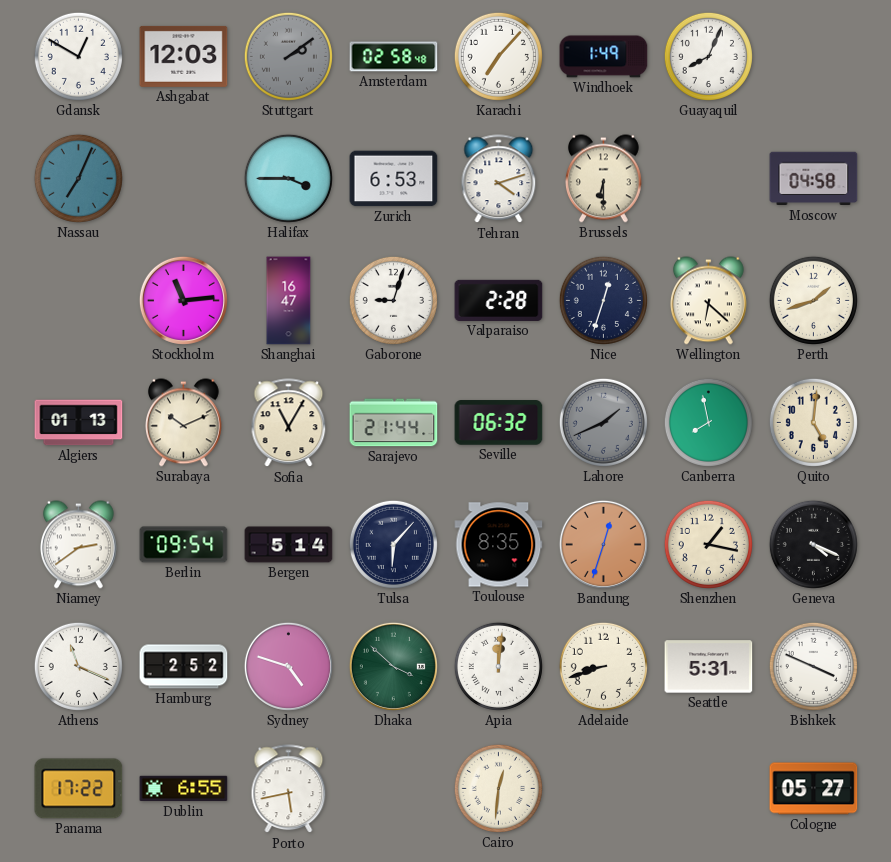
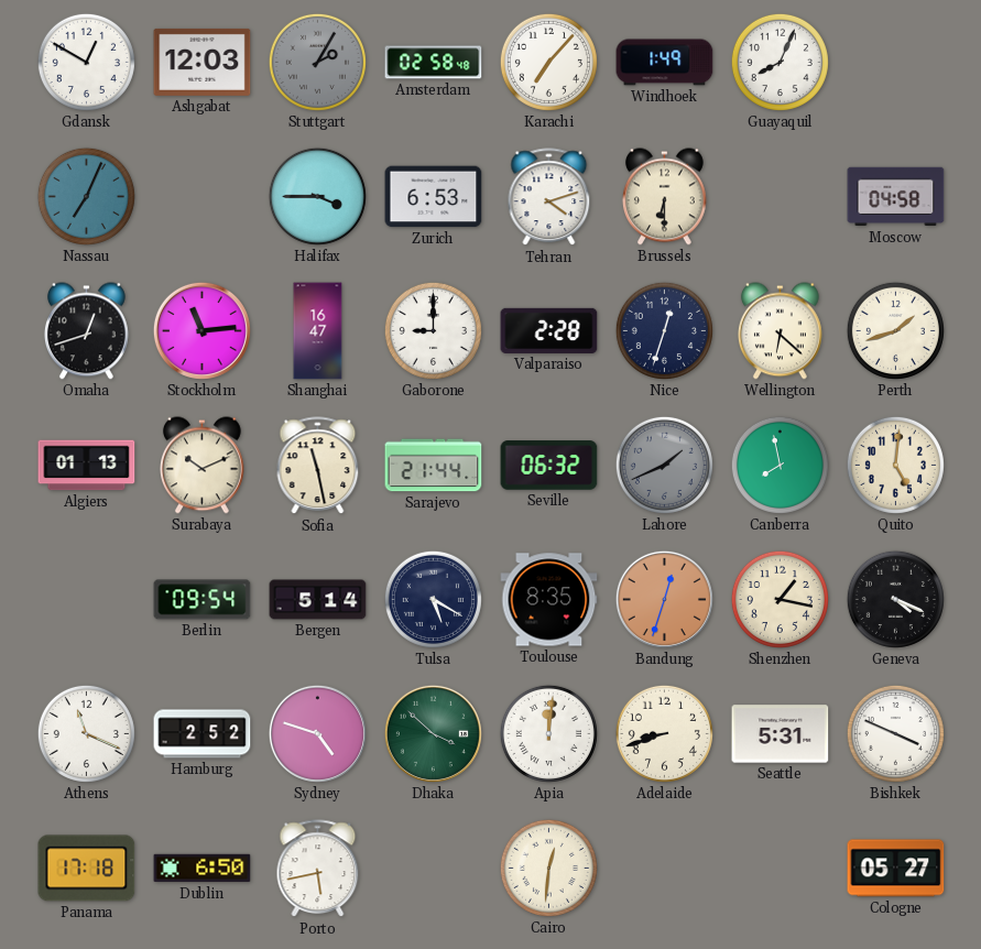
Stuttgart: 2:09 -> 2:05
Omaha: none -> 12:42
Gaborone: 9:03 -> 9:00
Sofia: 11:05 -> 11:28
Niamey: 2:39 -> none
Tulsa: 6:07 -> 5:20
Panama: 17:22 -> 17:18
Dublin: 6:55 -> 6:50
